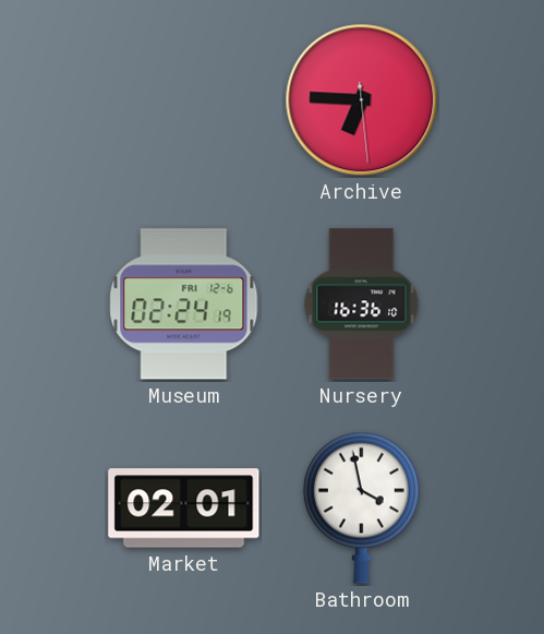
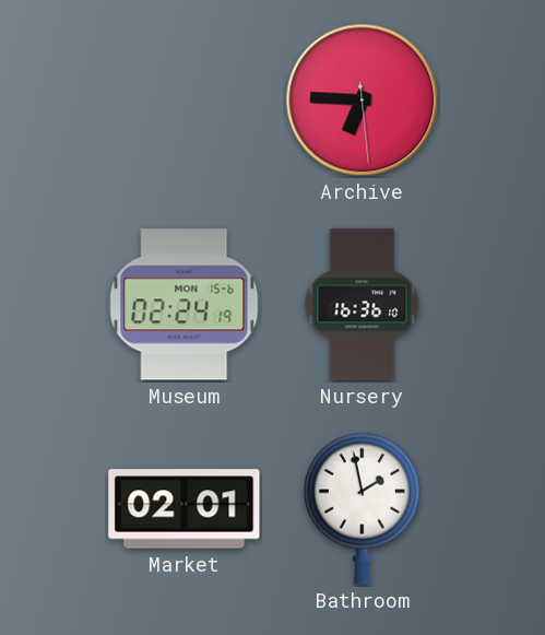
Museum date: FRI 12-6 -> MON 15-6
Bathroom: 3:58 -> 1:58
